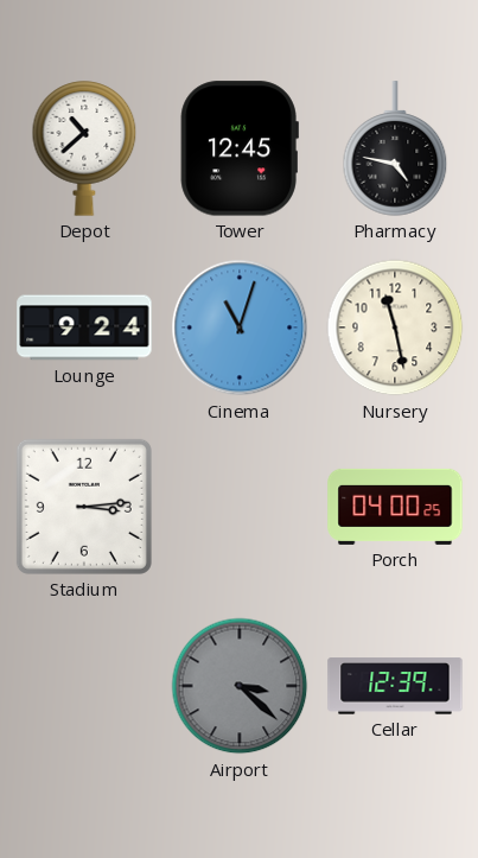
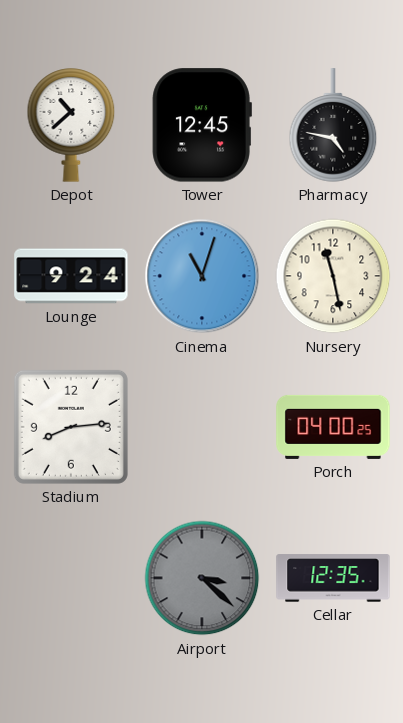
Stadium: 3:14 -> 8:14
Cellar: 12:39 -> 12:35
